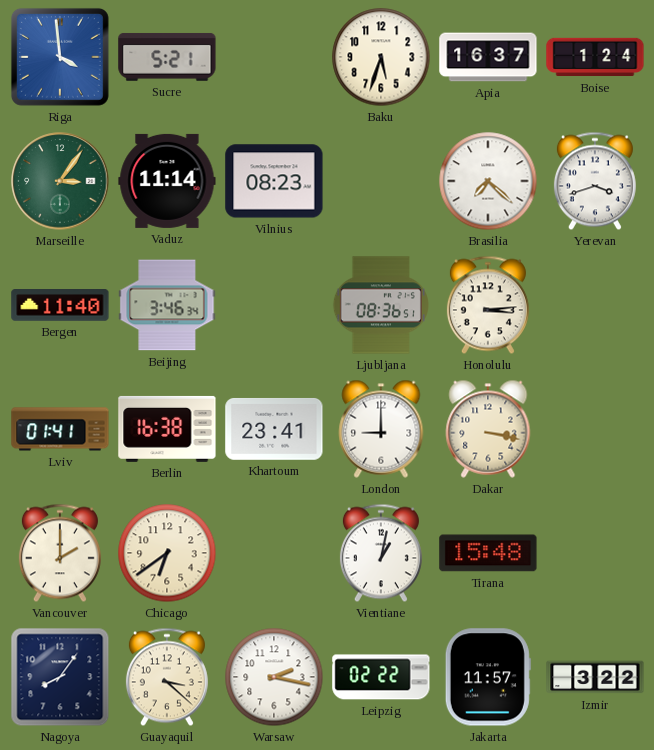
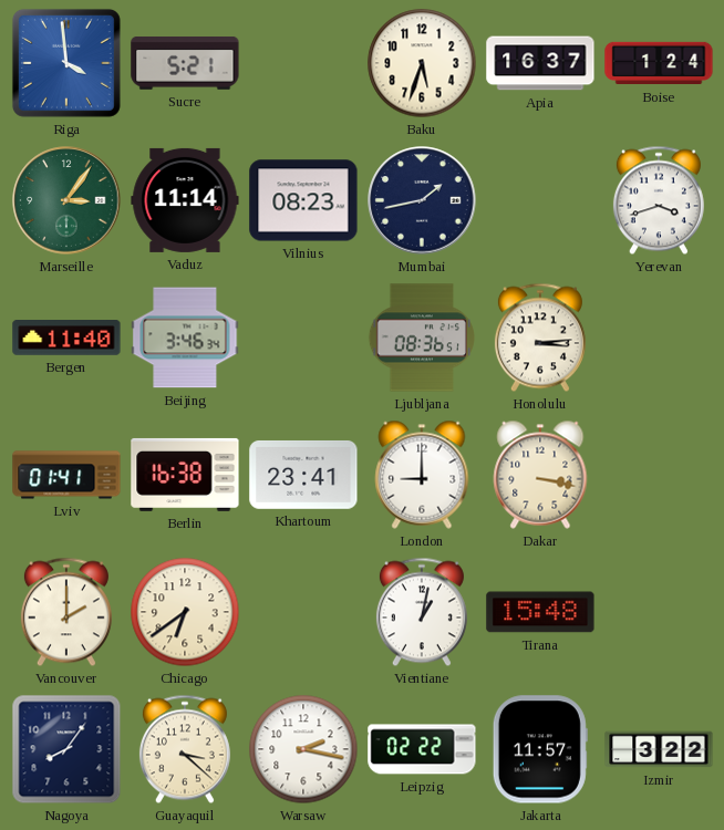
Mumbai: none -> 1:43
Brasilia: 7:22 -> none
